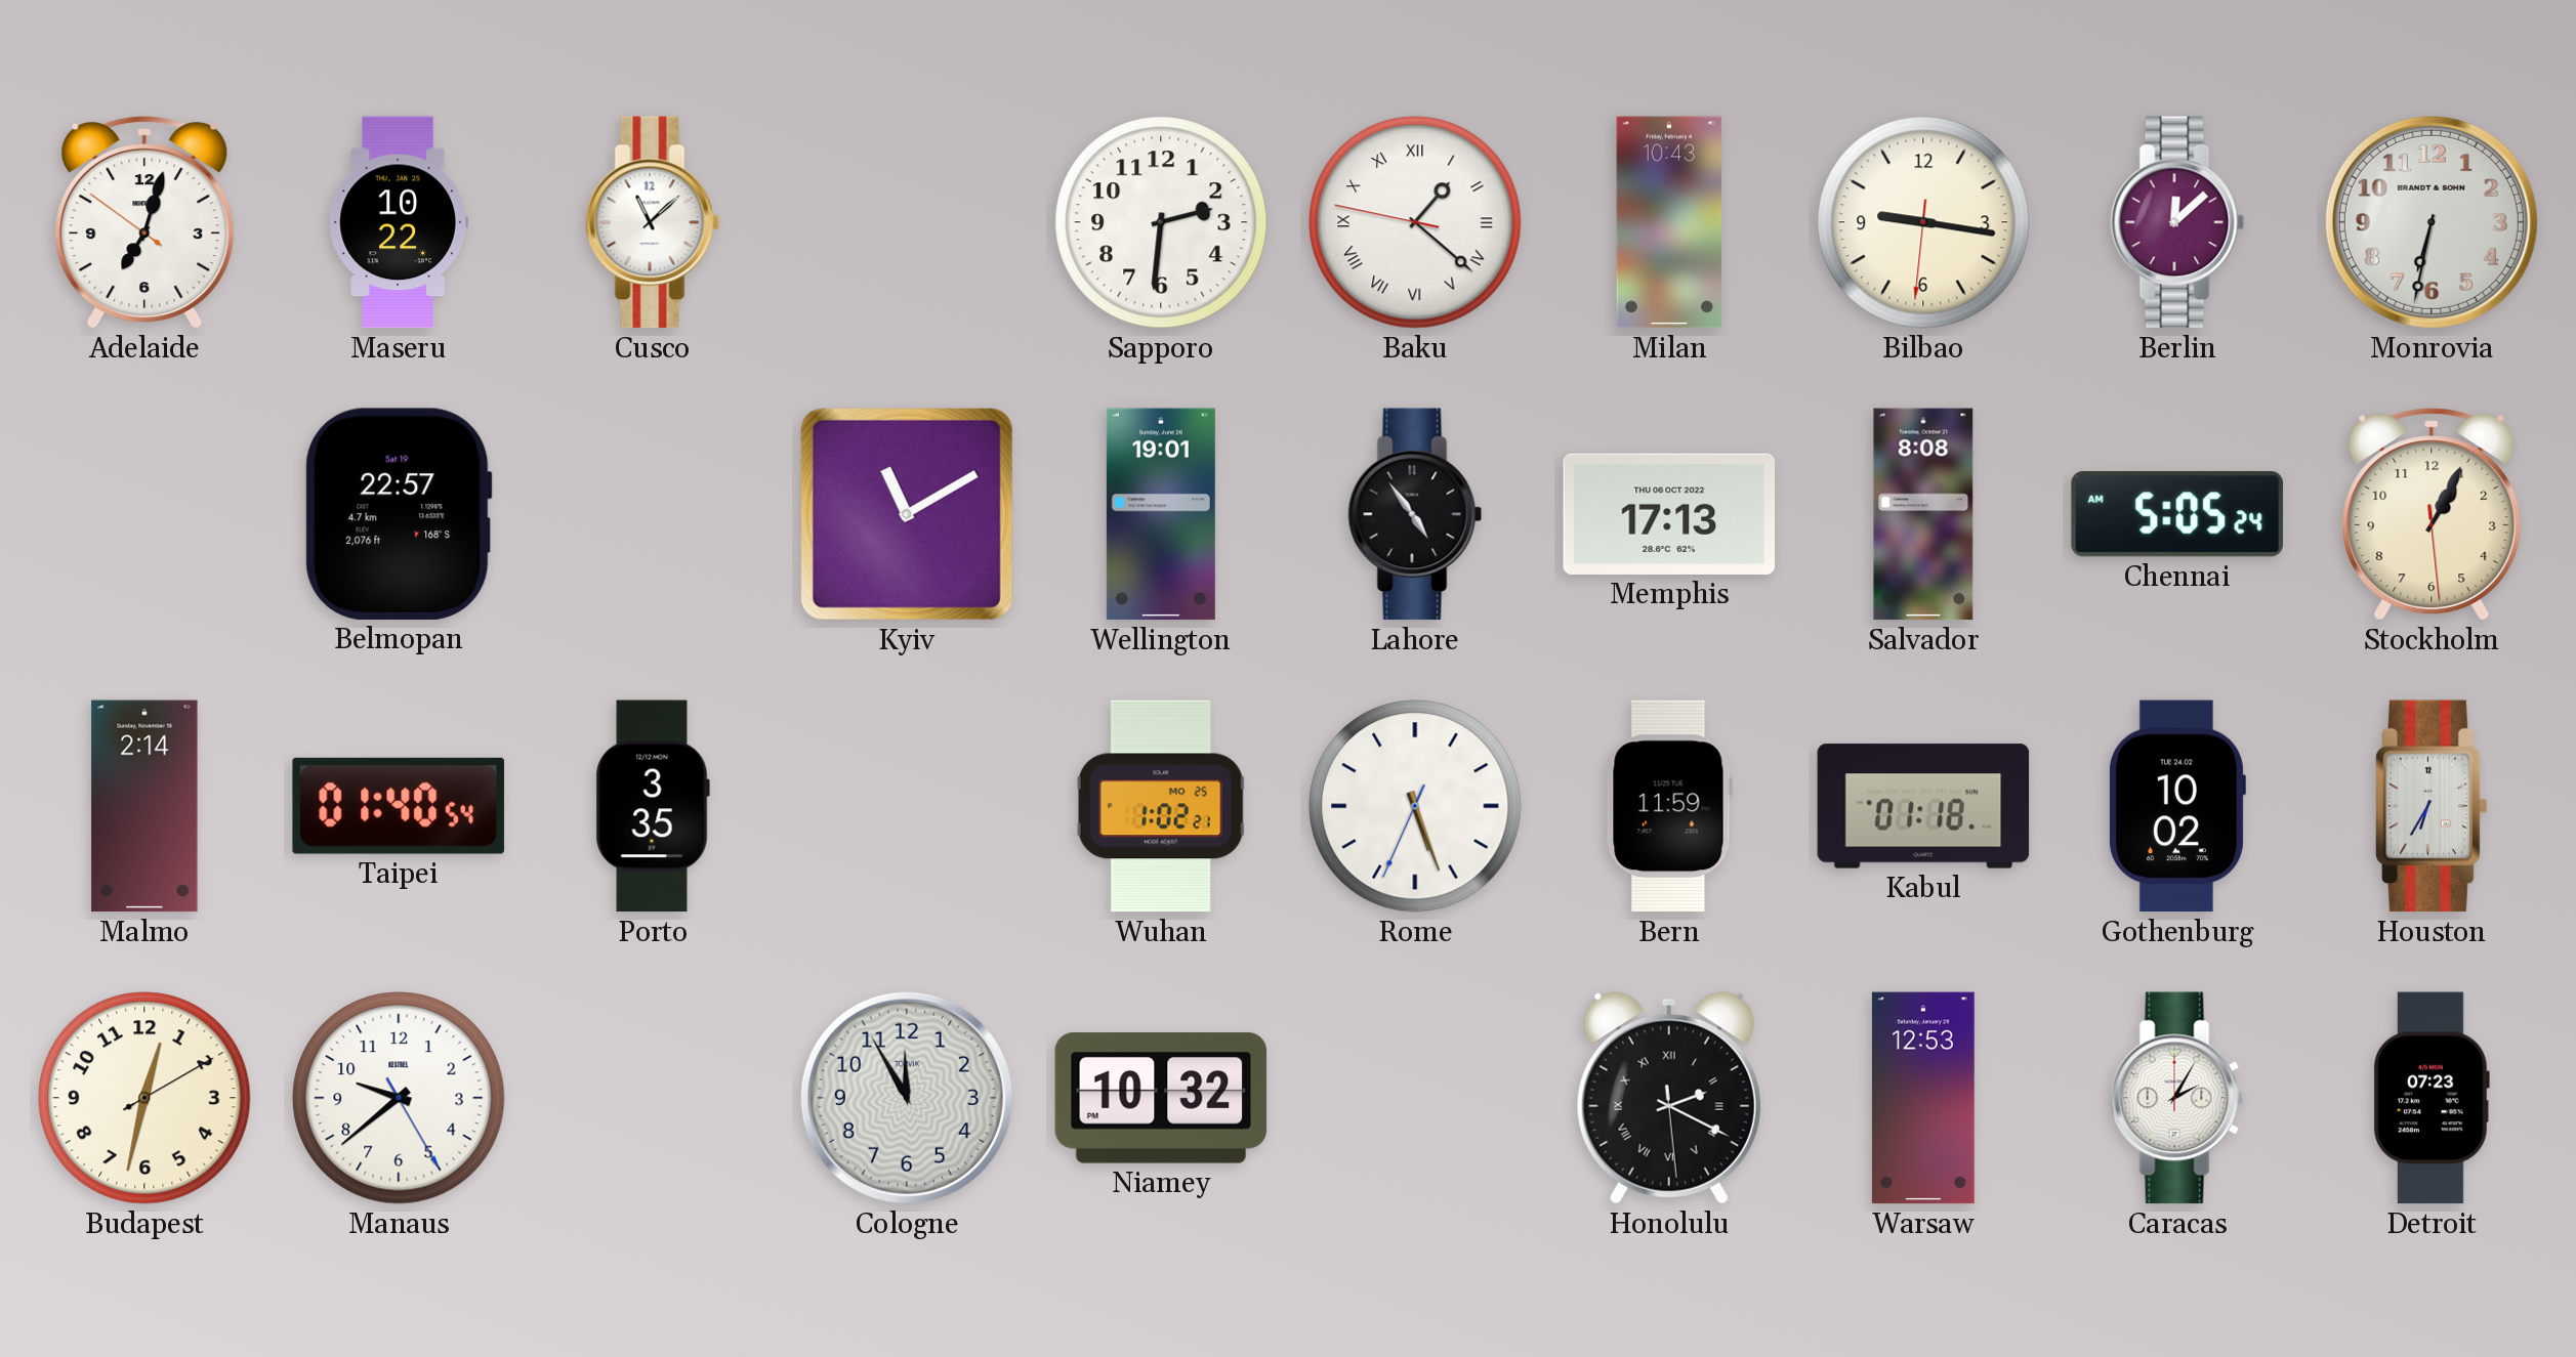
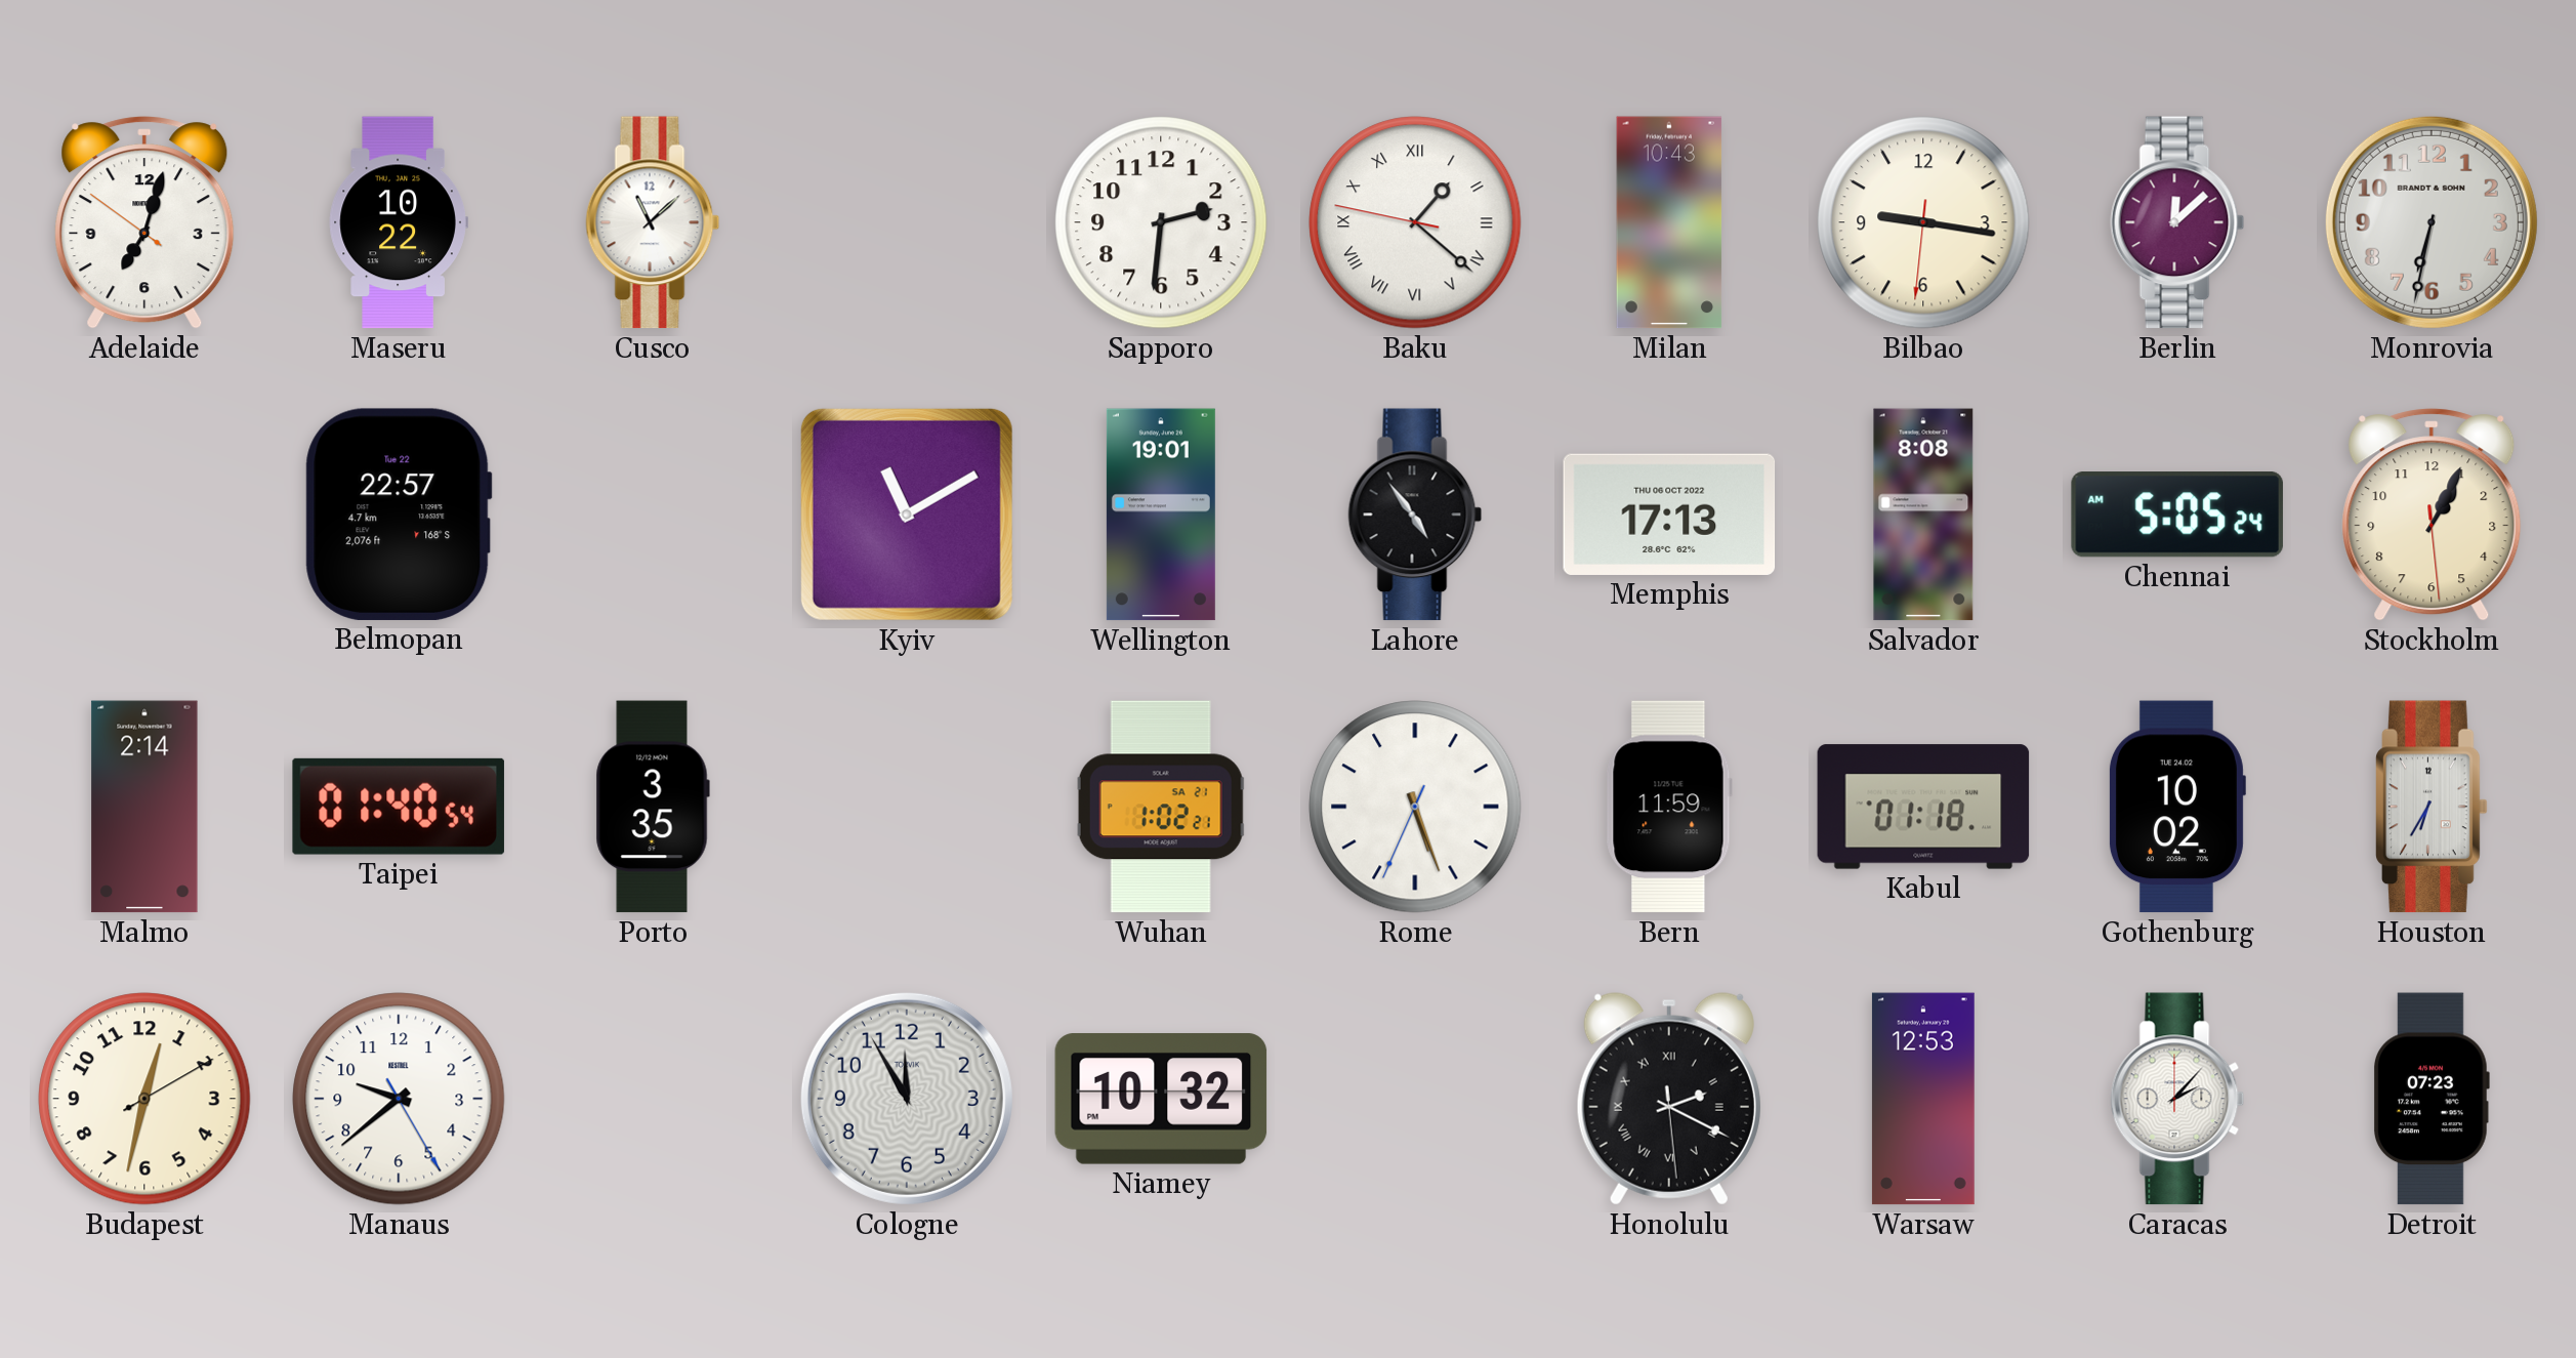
Belmopan date: Sat 19 -> Tue 22
Wuhan date: MO 25 -> SA 21
Caracas: 2:05 -> 2:07
